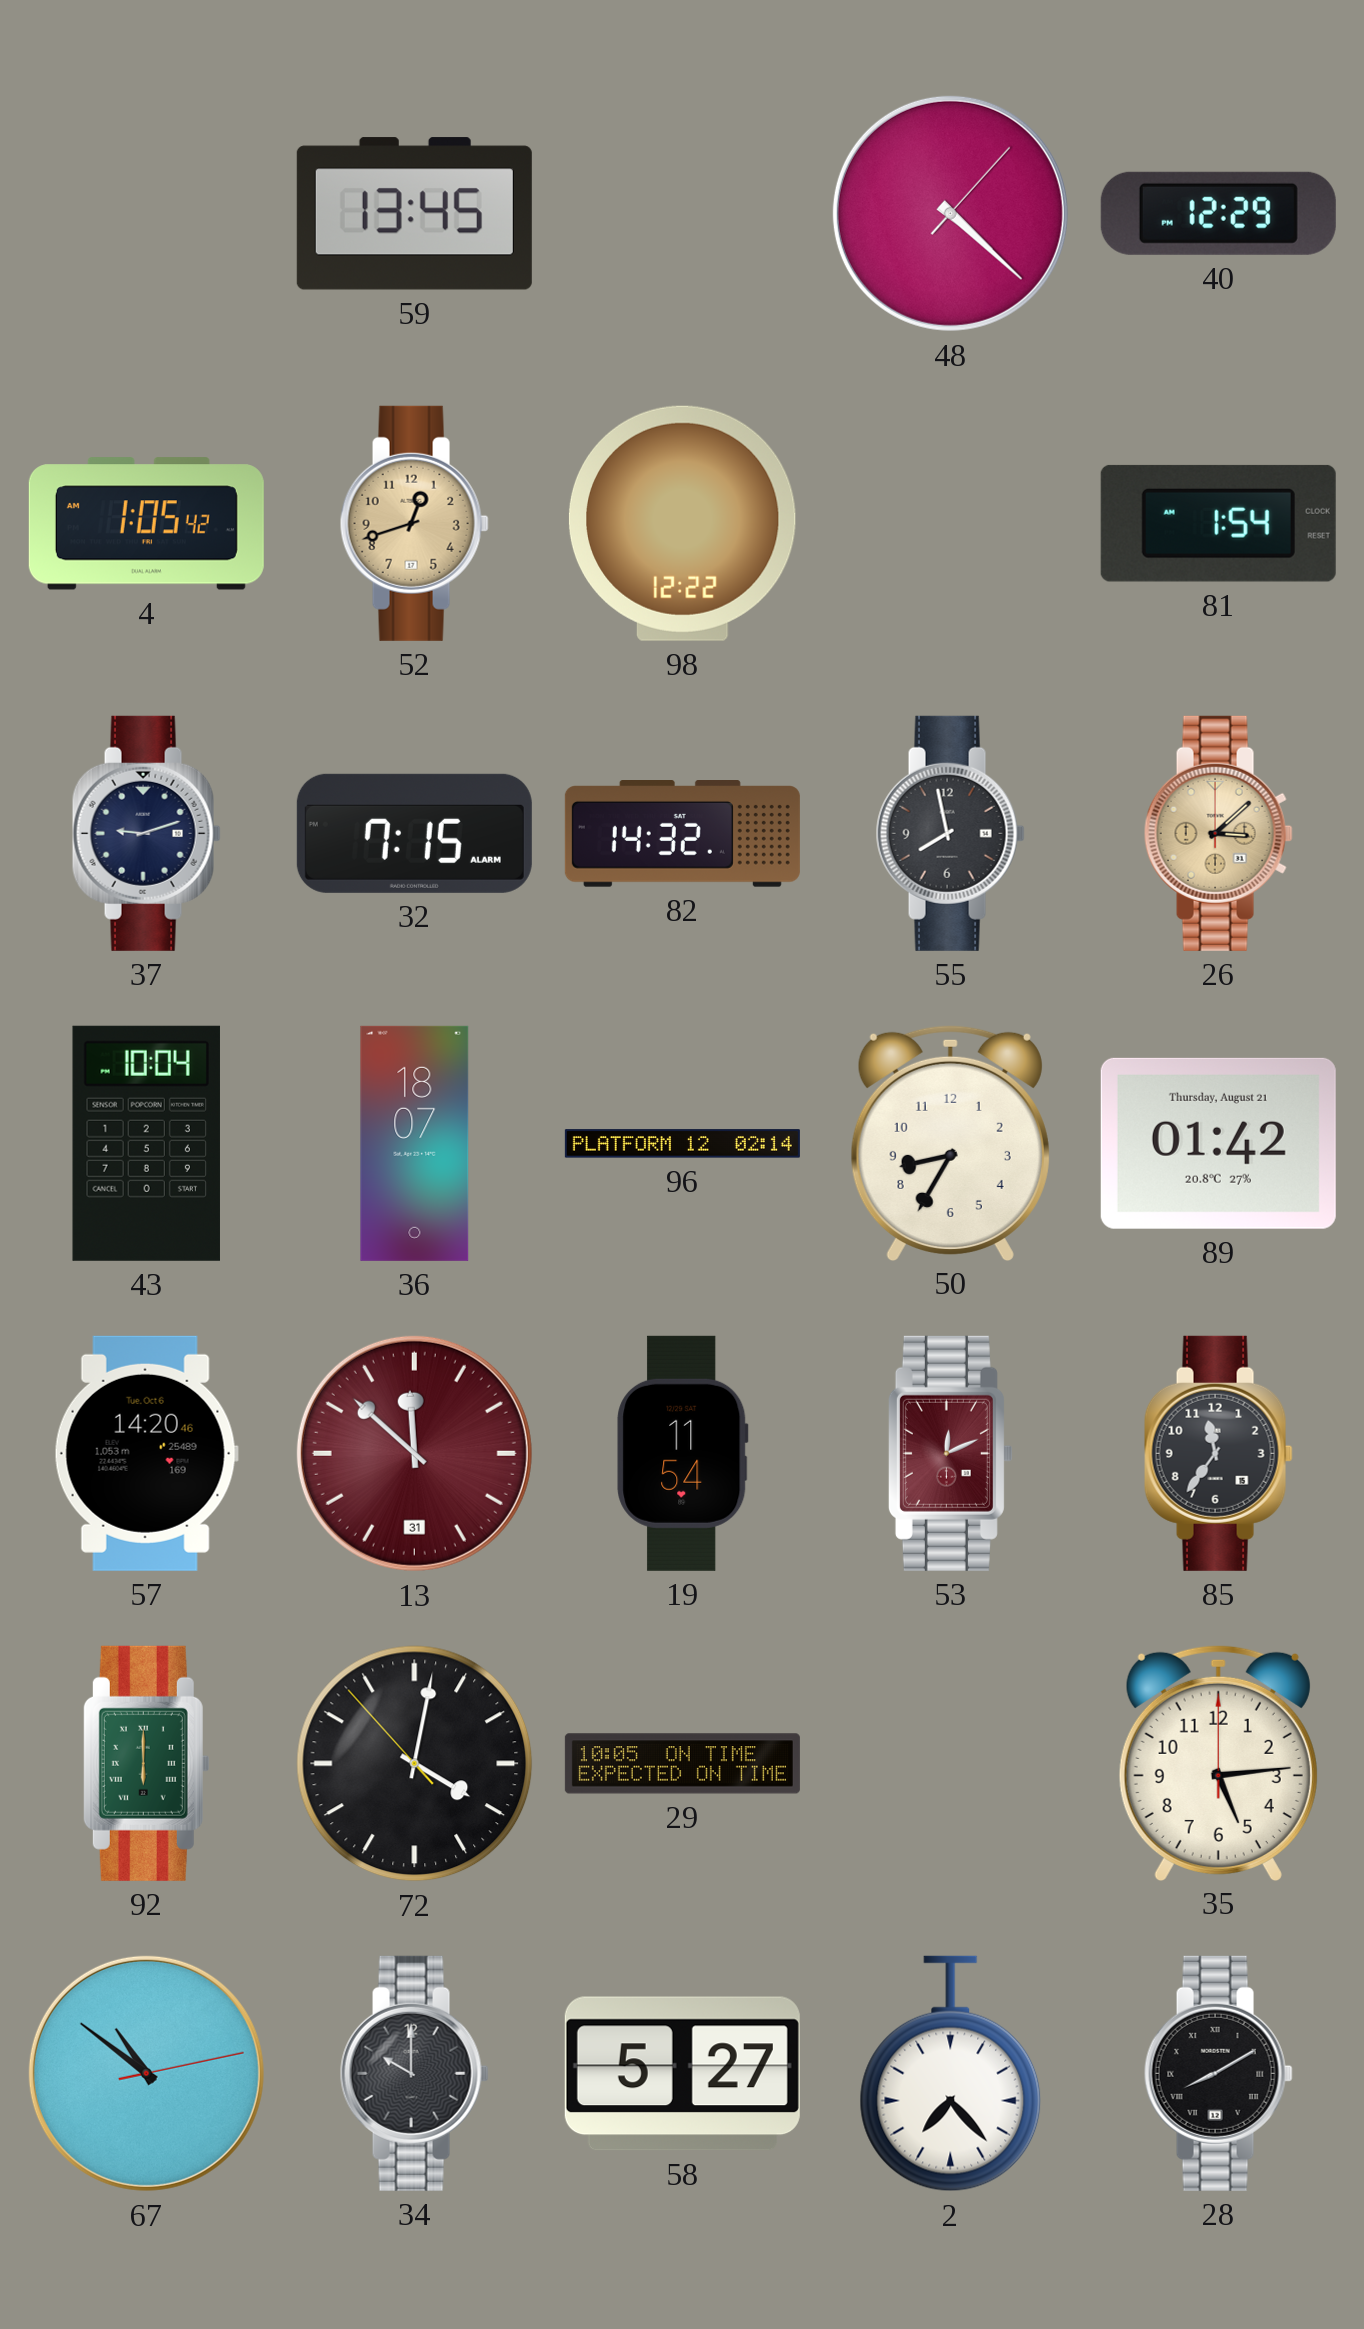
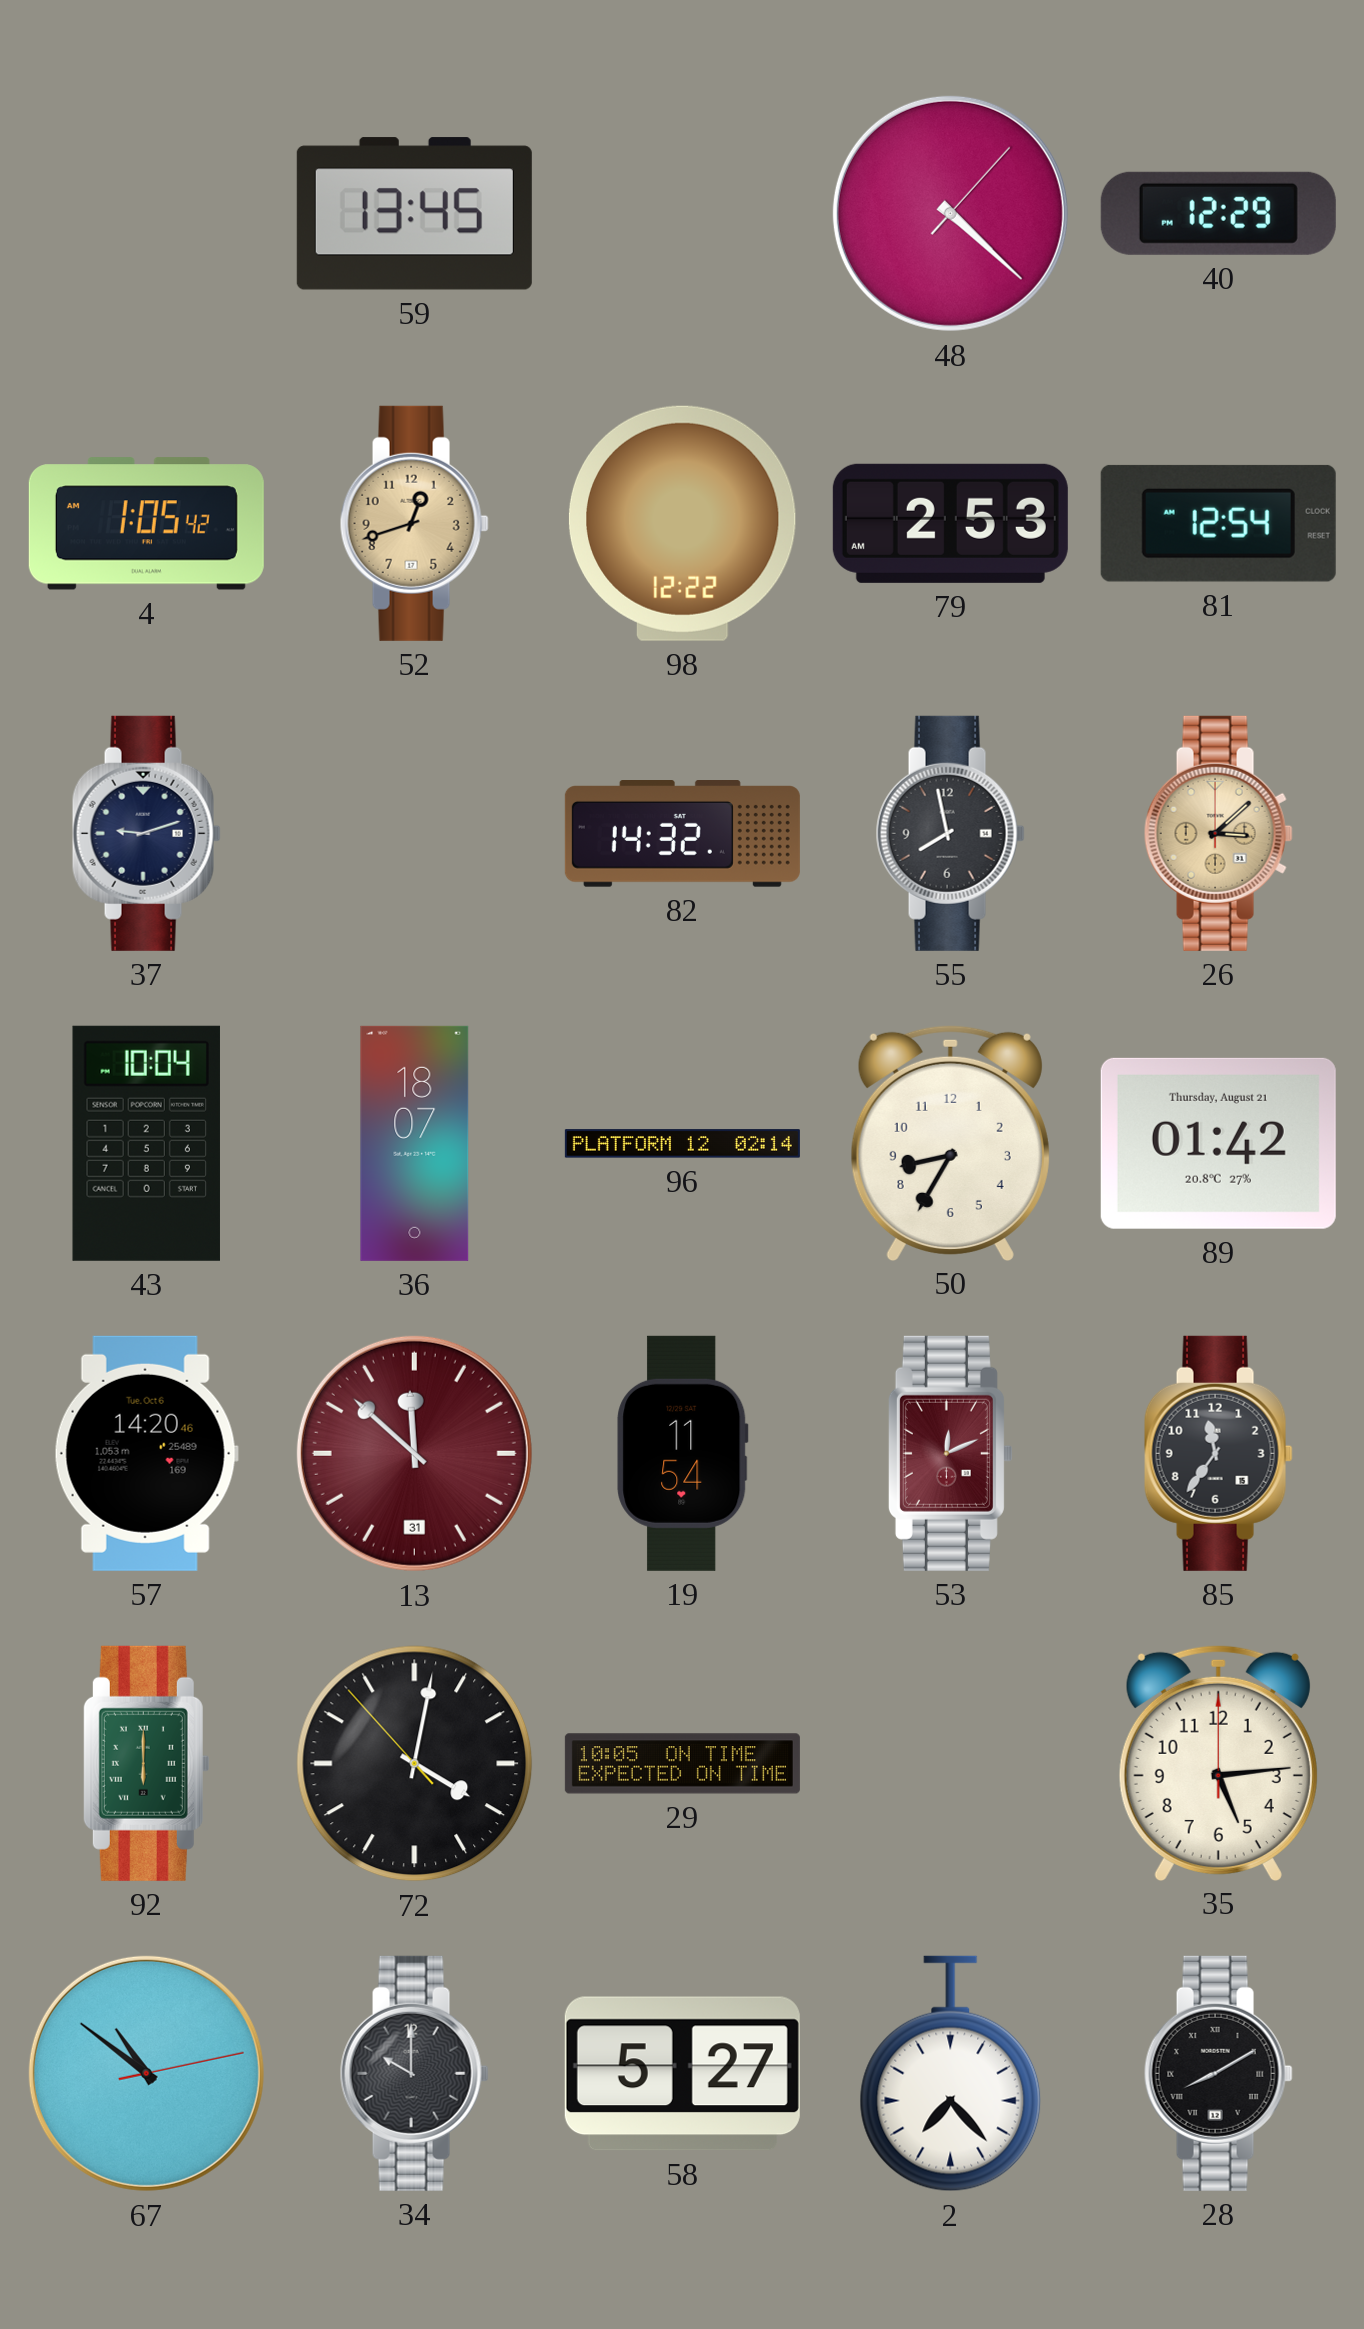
79: none -> 2:53
81: 1:54 -> 12:54
32: 7:15 -> none
